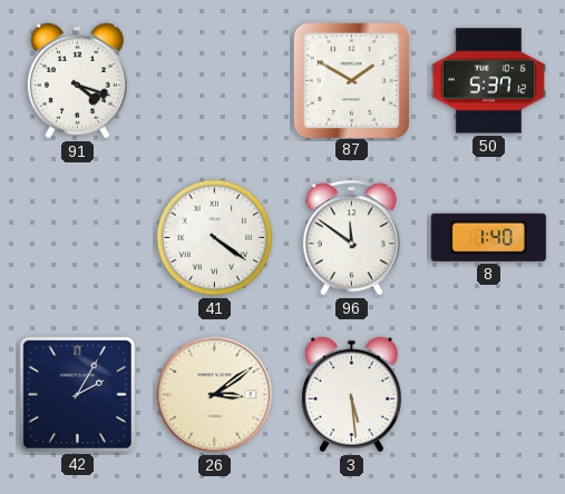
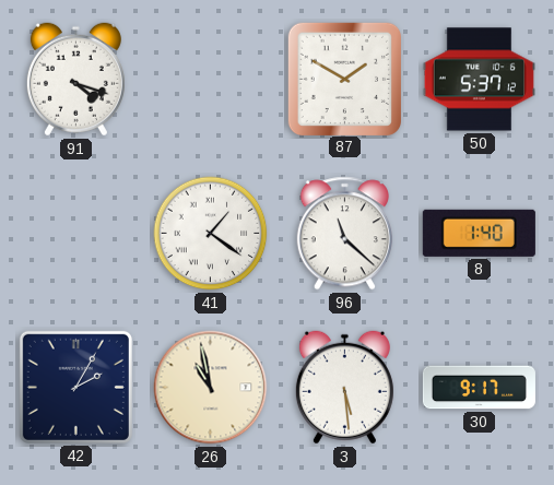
41: 4:21 -> 1:21
96: 11:51 -> 11:22
26: 3:09 -> 10:58
30: none -> 9:17
